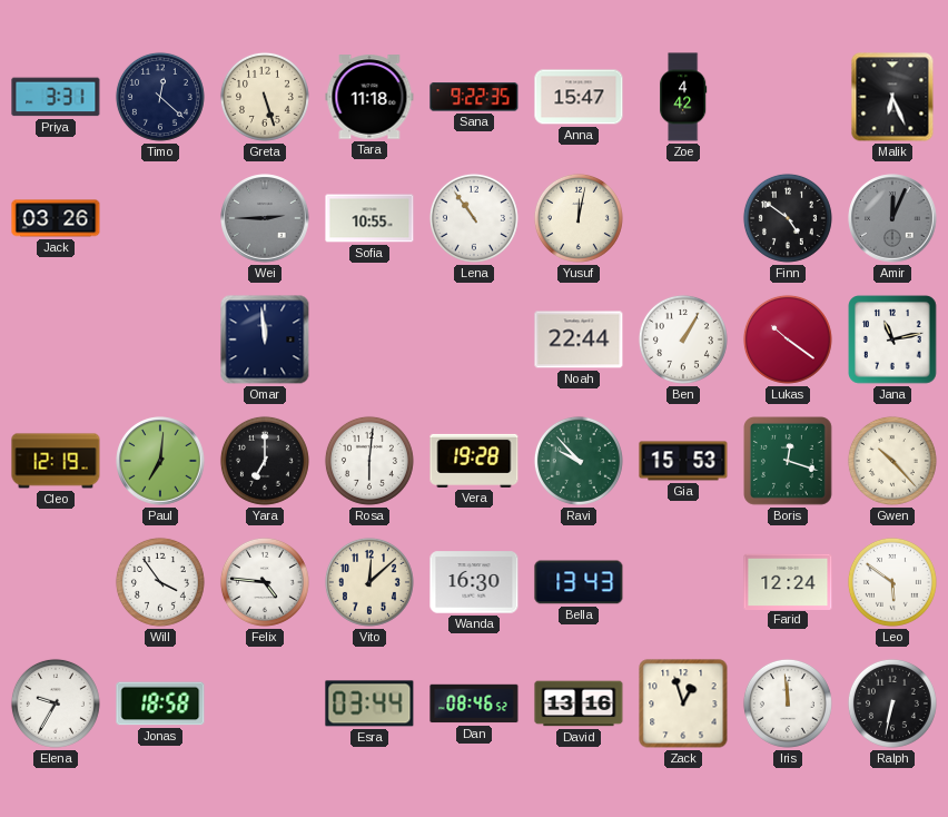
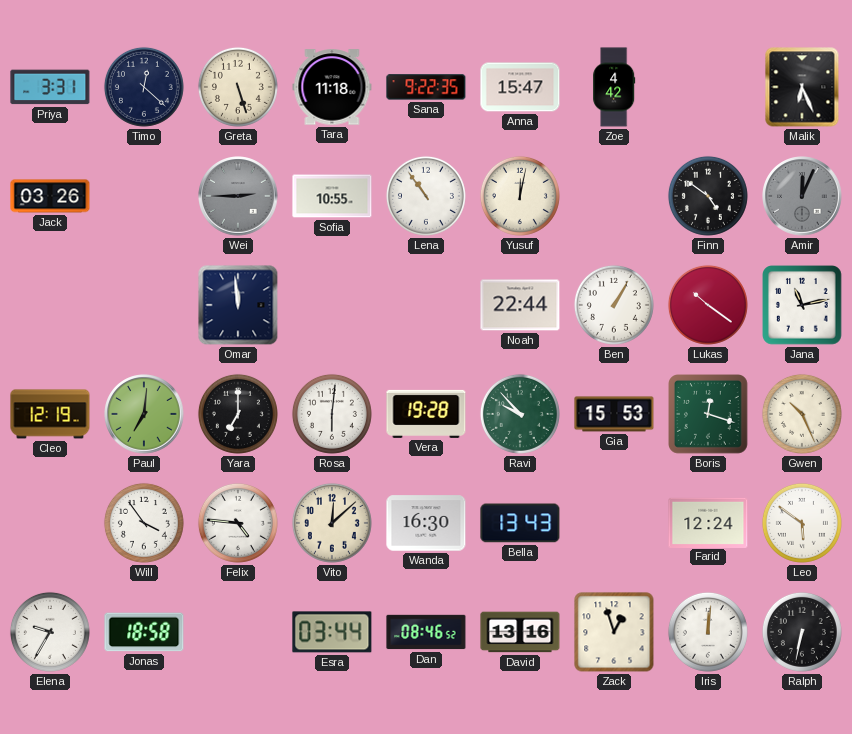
Gwen: 10:23 -> 10:26
Iris: 11:59 -> 12:01
